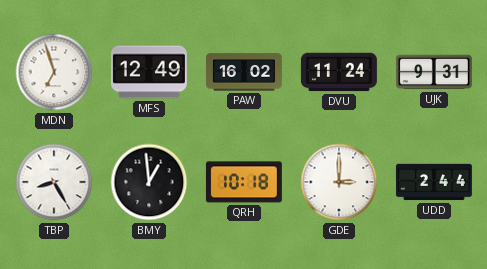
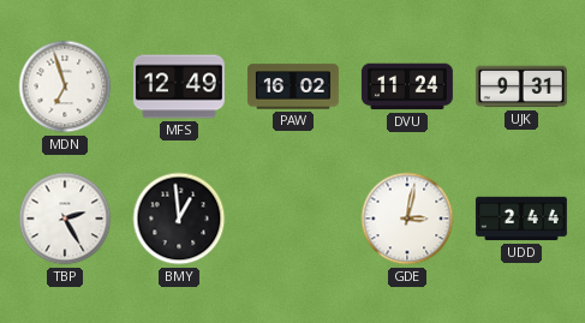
TBP: 8:25 -> 2:25
QRH: 10:18 -> none
GDE: 3:00 -> 3:02
